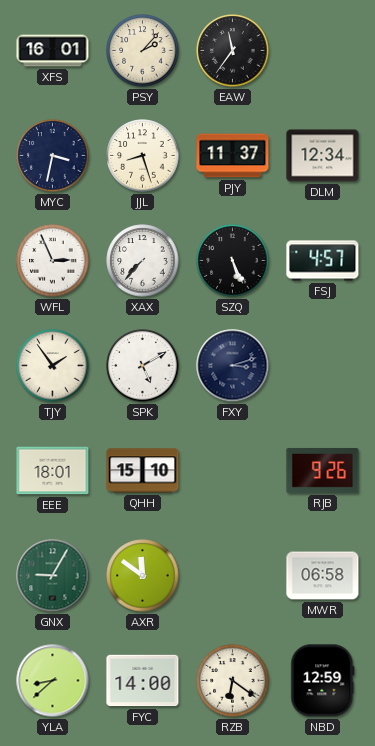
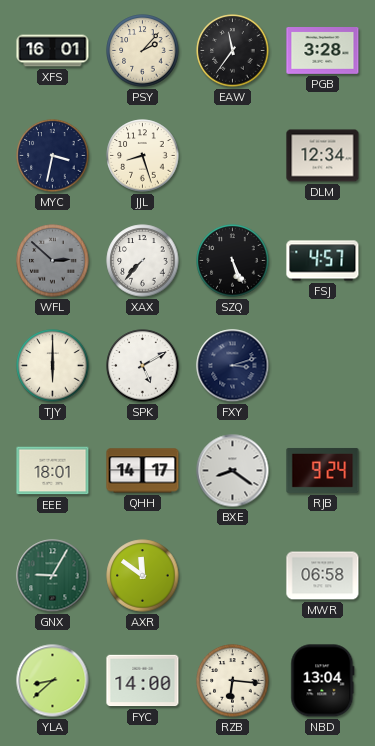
PGB: none -> 3:28
PJY: 11:37 -> none
WFL: 2:56 -> 2:52
WFL dial: white -> grey
TJY: 1:54 -> 6:00
QHH: 15:10 -> 14:17
BXE: none -> 8:21
RJB: 9:26 -> 9:24
RZB: 6:21 -> 6:16
NBD: 12:59 -> 13:04
